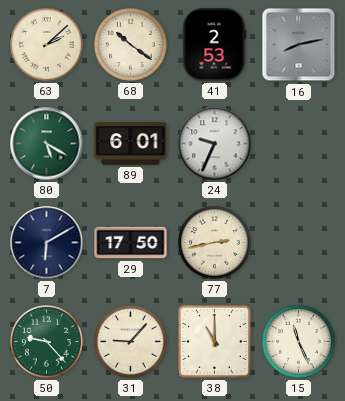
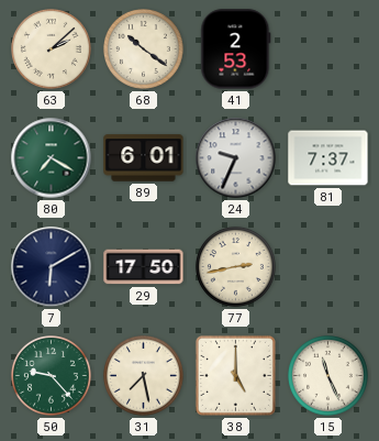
16: 8:13 -> none
80: 5:20 -> 7:20
81: none -> 7:37
31: 9:07 -> 7:28
38: 11:00 -> 5:00
